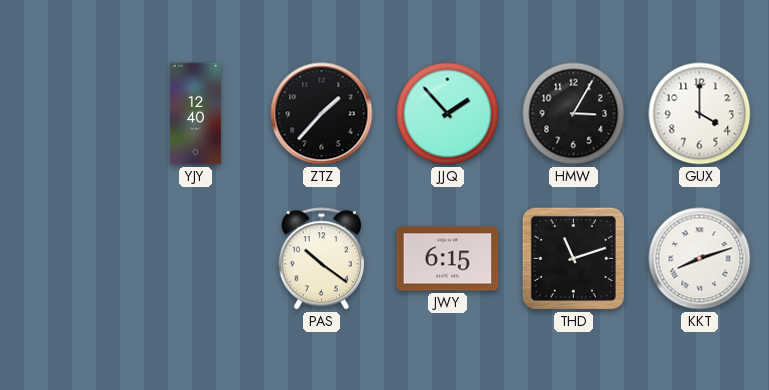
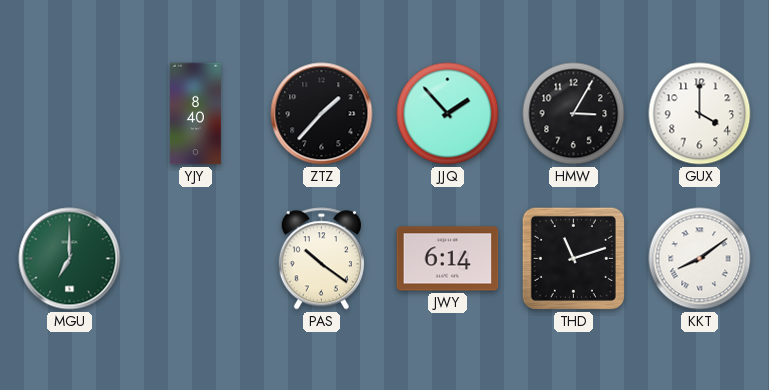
YJY: 12:40 -> 8:40
MGU: none -> 7:00
JWY: 6:15 -> 6:14
KKT: 8:12 -> 8:09
